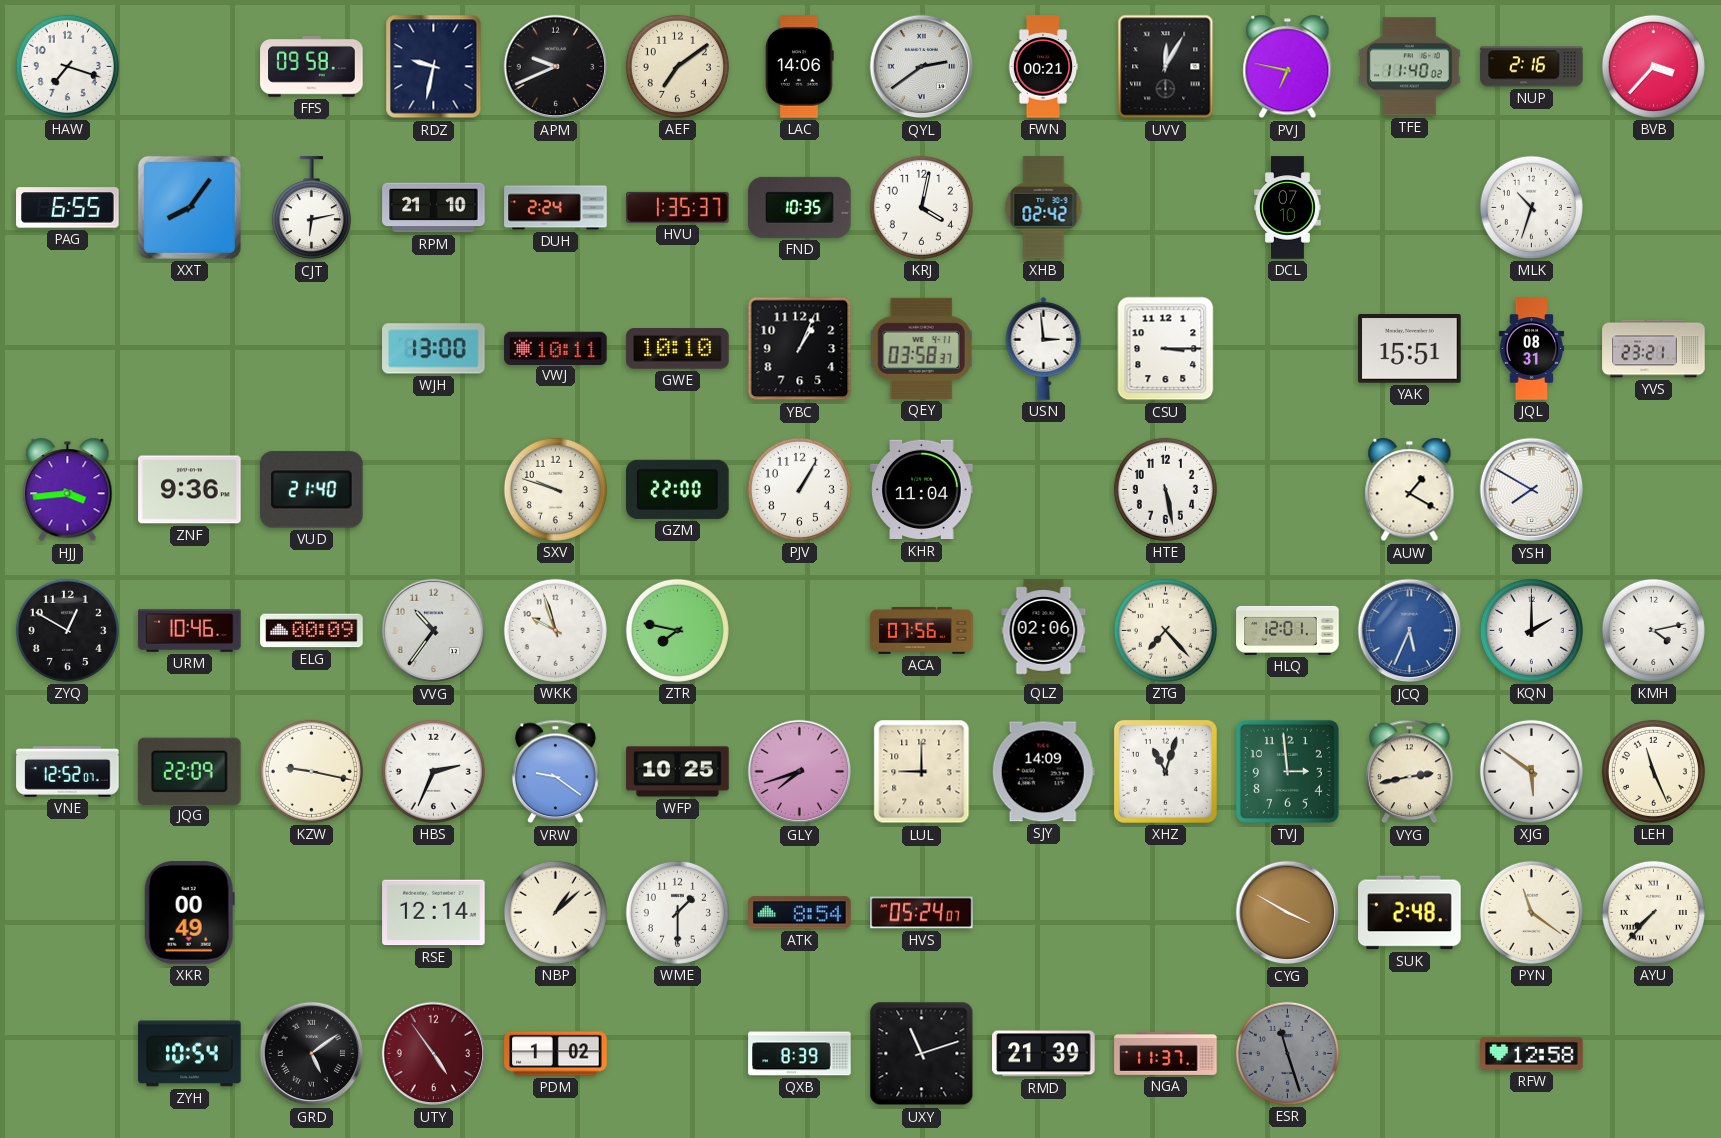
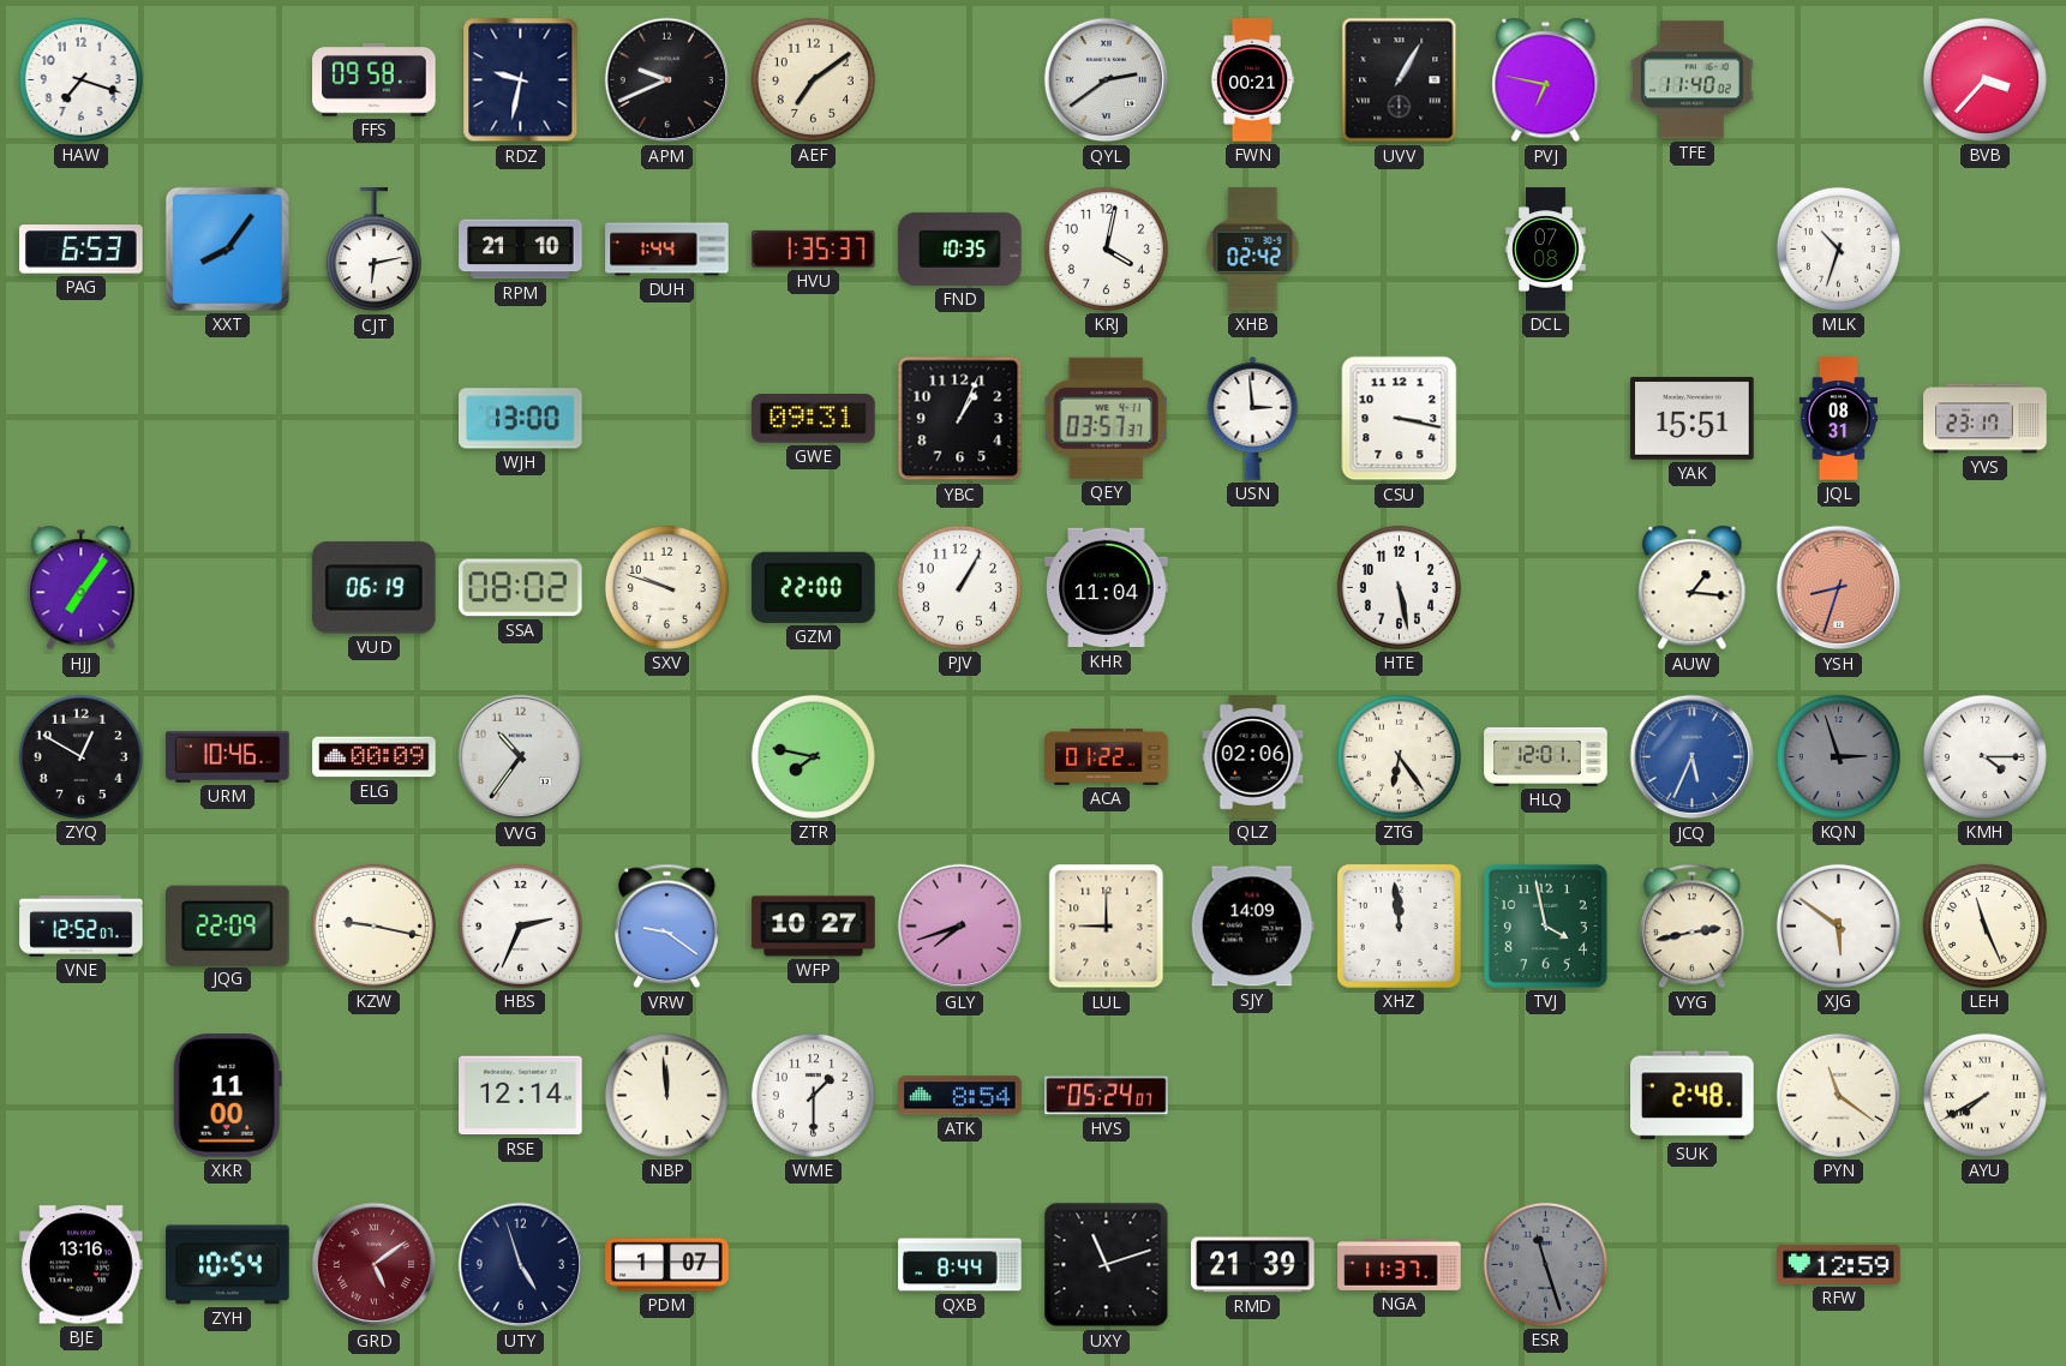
LAC: 14:06 -> none
UVV: 12:05 -> 1:05
NUP: 2:16 -> none
PAG: 6:55 -> 6:53
DUH: 2:24 -> 1:44
DCL: 07:10 -> 07:08
VWJ: 10:11 -> none
GWE: 10:10 -> 09:31
QEY: 03:58 -> 03:57
CSU: 3:15 -> 3:17
YVS: 23:21 -> 23:17
HJJ: 3:44 -> 7:06
ZNF: 9:36 -> none
VUD: 21:40 -> 06:19
SSA: none -> 08:02
AUW: 1:20 -> 1:16
YSH: 7:50 -> 8:33
YSH dial: white -> salmon
WKK: 9:57 -> none
ACA: 07:56 -> 01:22
ZTG: 7:23 -> 6:24
KQN: 2:00 -> 2:57
KQN dial: white -> grey
KMH: 4:13 -> 4:15
WFP: 10:25 -> 10:27
XHZ: 11:03 -> 11:59
TVJ: 2:59 -> 3:58
XKR: 00:49 -> 11:00
NBP: 1:08 -> 11:59
CYG: 3:50 -> none
AYU: 7:37 -> 7:40
BJE: none -> 13:16
GRD dial: black -> burgundy
UTY: 4:54 -> 4:57
UTY dial: burgundy -> navy
PDM: 1:02 -> 1:07
QXB: 8:39 -> 8:44
RFW: 12:58 -> 12:59
